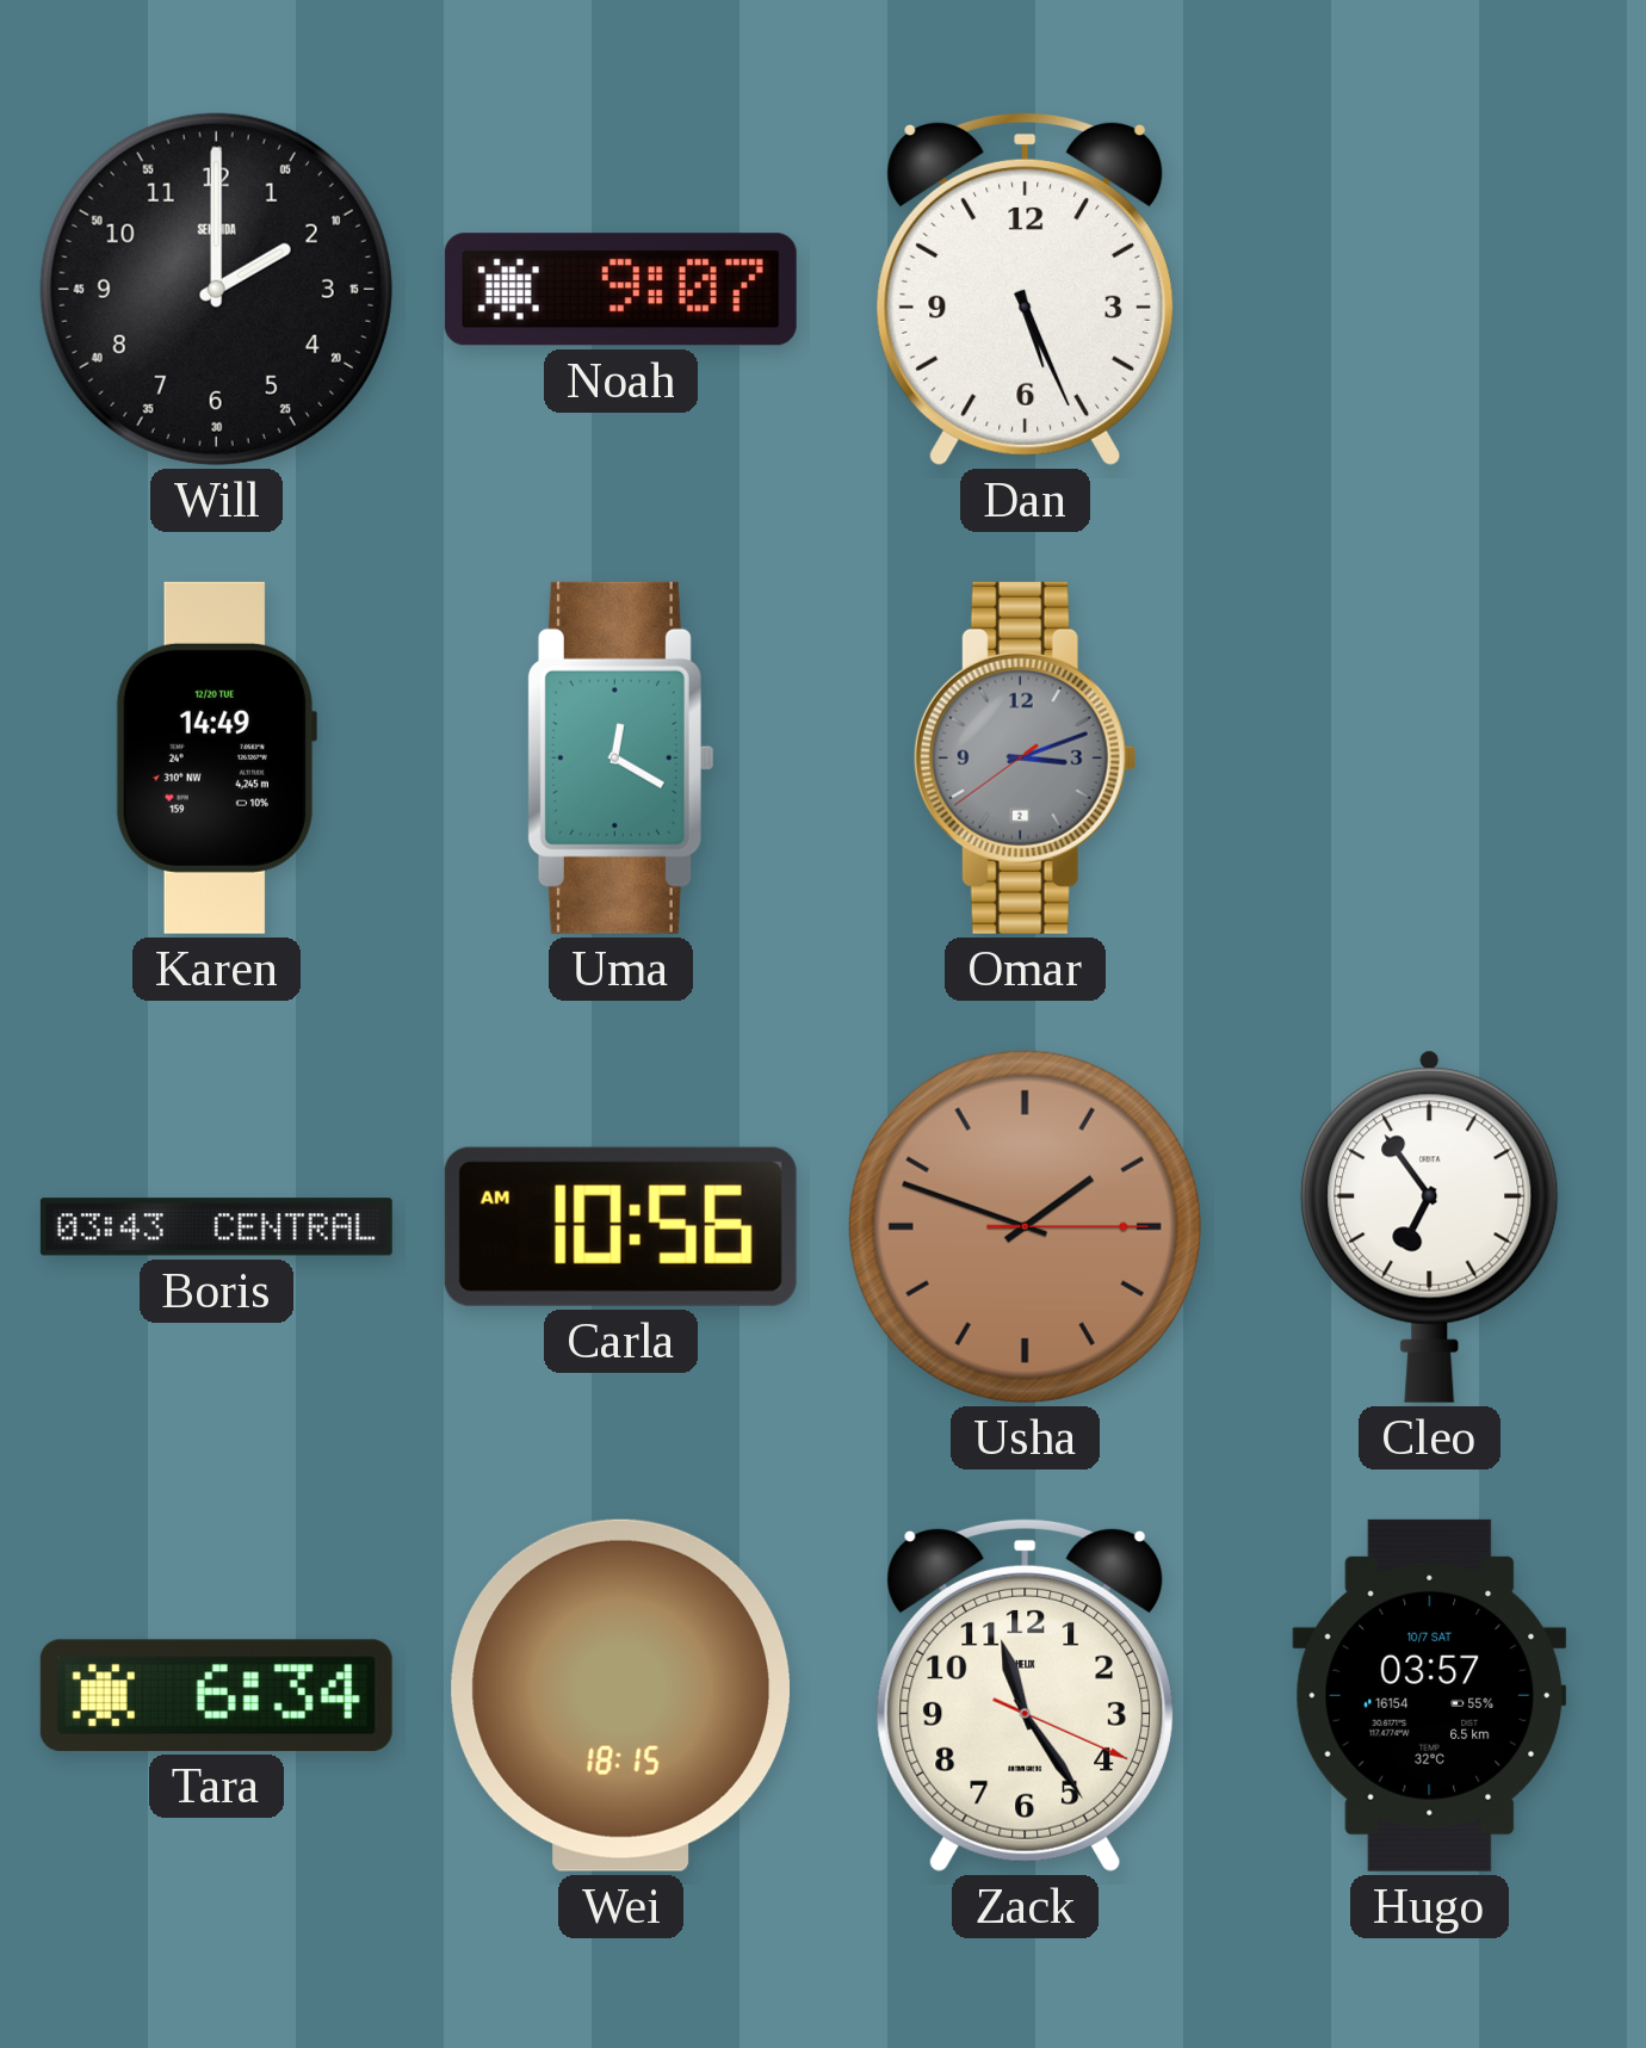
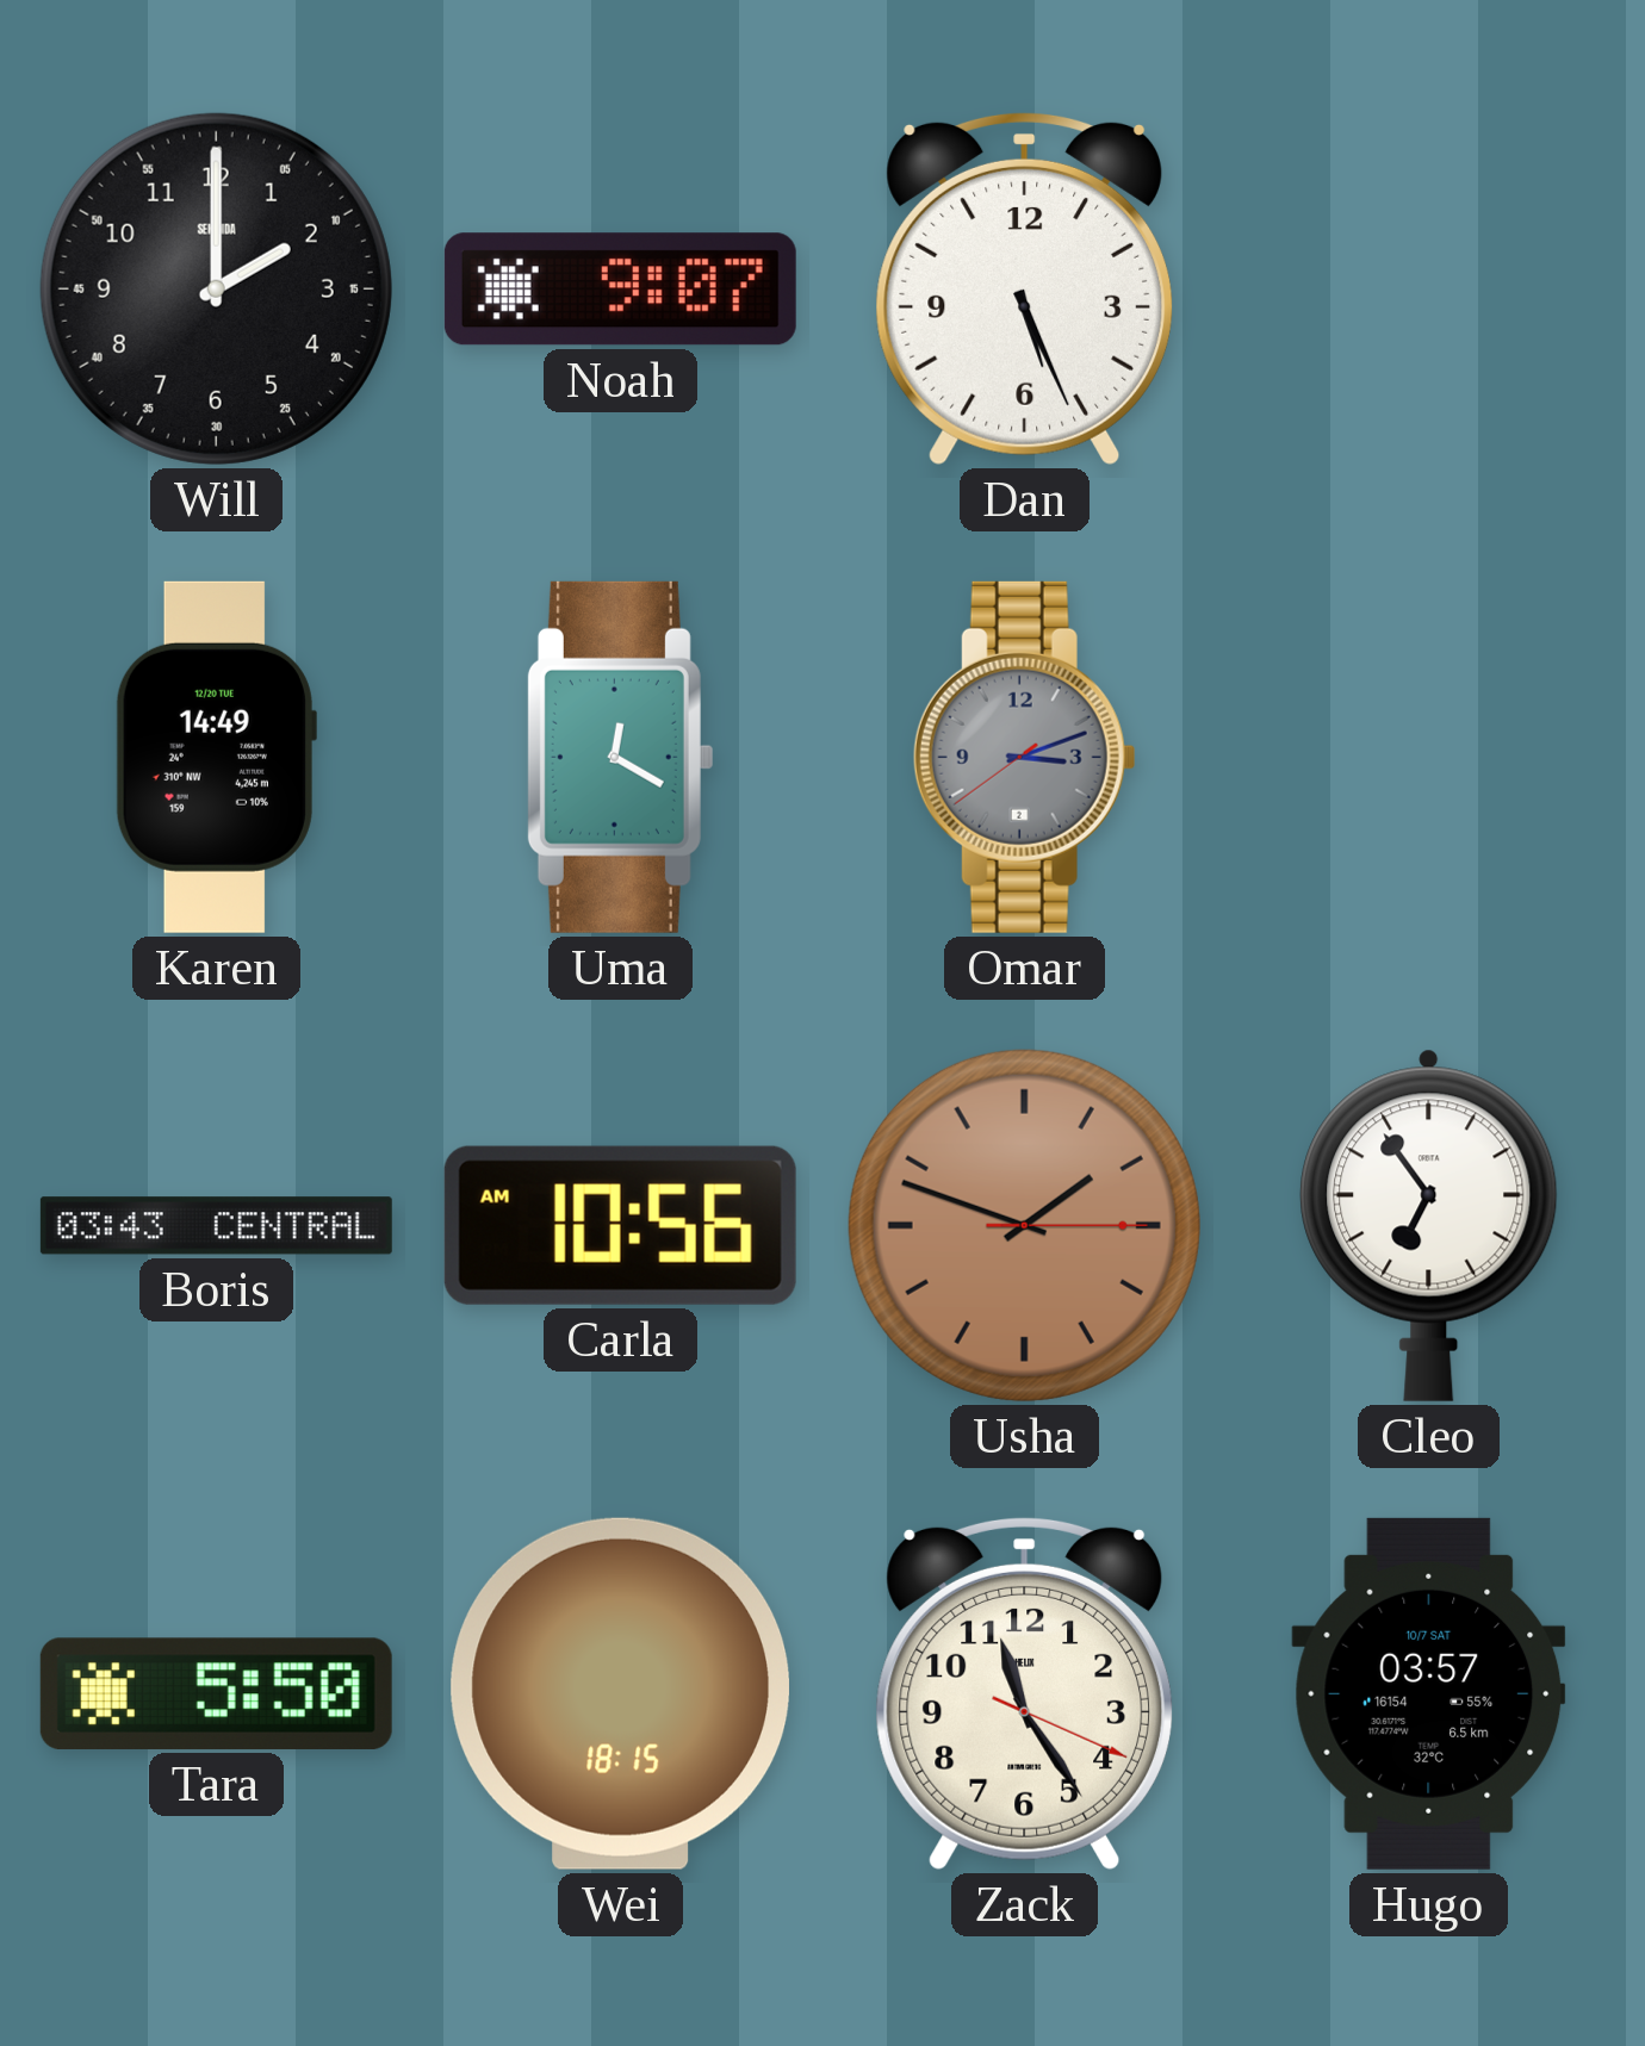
Tara: 6:34 -> 5:50
